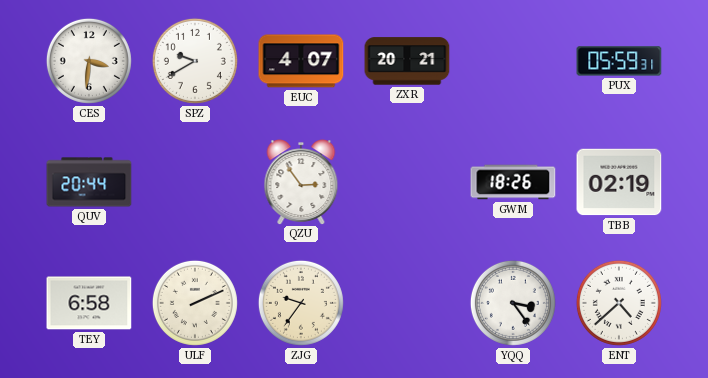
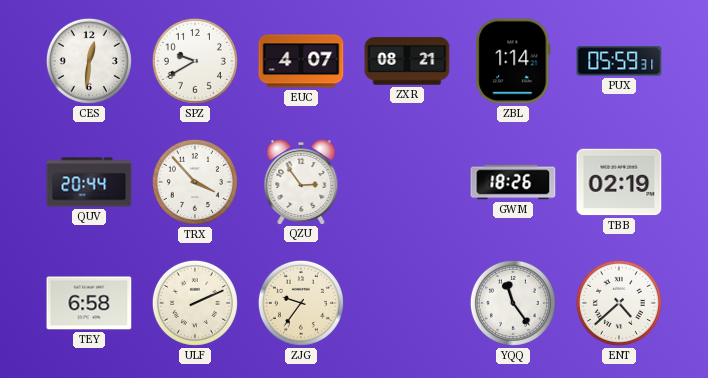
CES: 3:31 -> 12:31
ZXR: 20:21 -> 08:21
ZBL: none -> 1:14
TRX: none -> 3:53
YQQ: 3:24 -> 11:24
